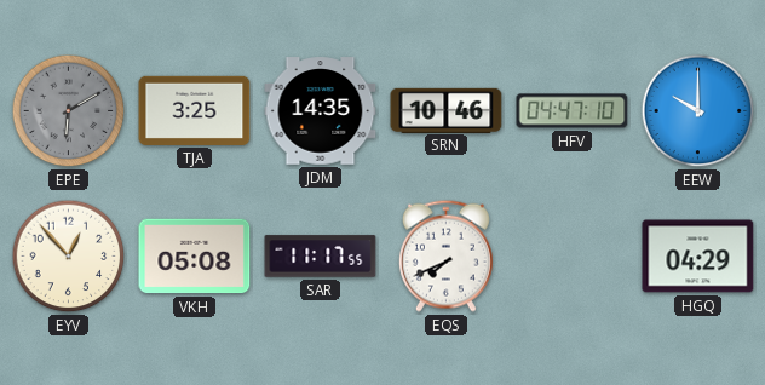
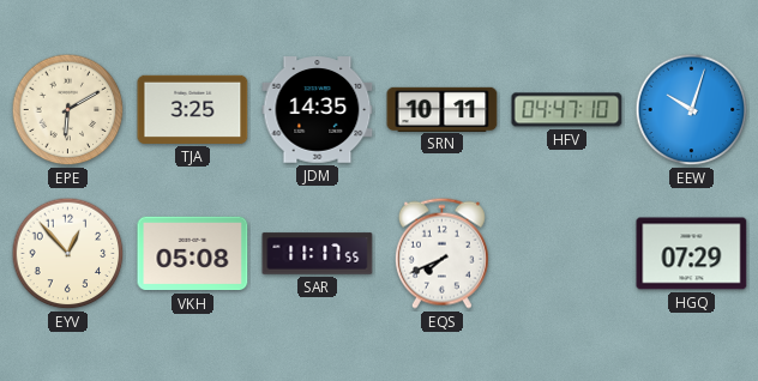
EPE dial: grey -> cream
SRN: 10:46 -> 10:11
EEW: 10:00 -> 10:03
HGQ: 04:29 -> 07:29
